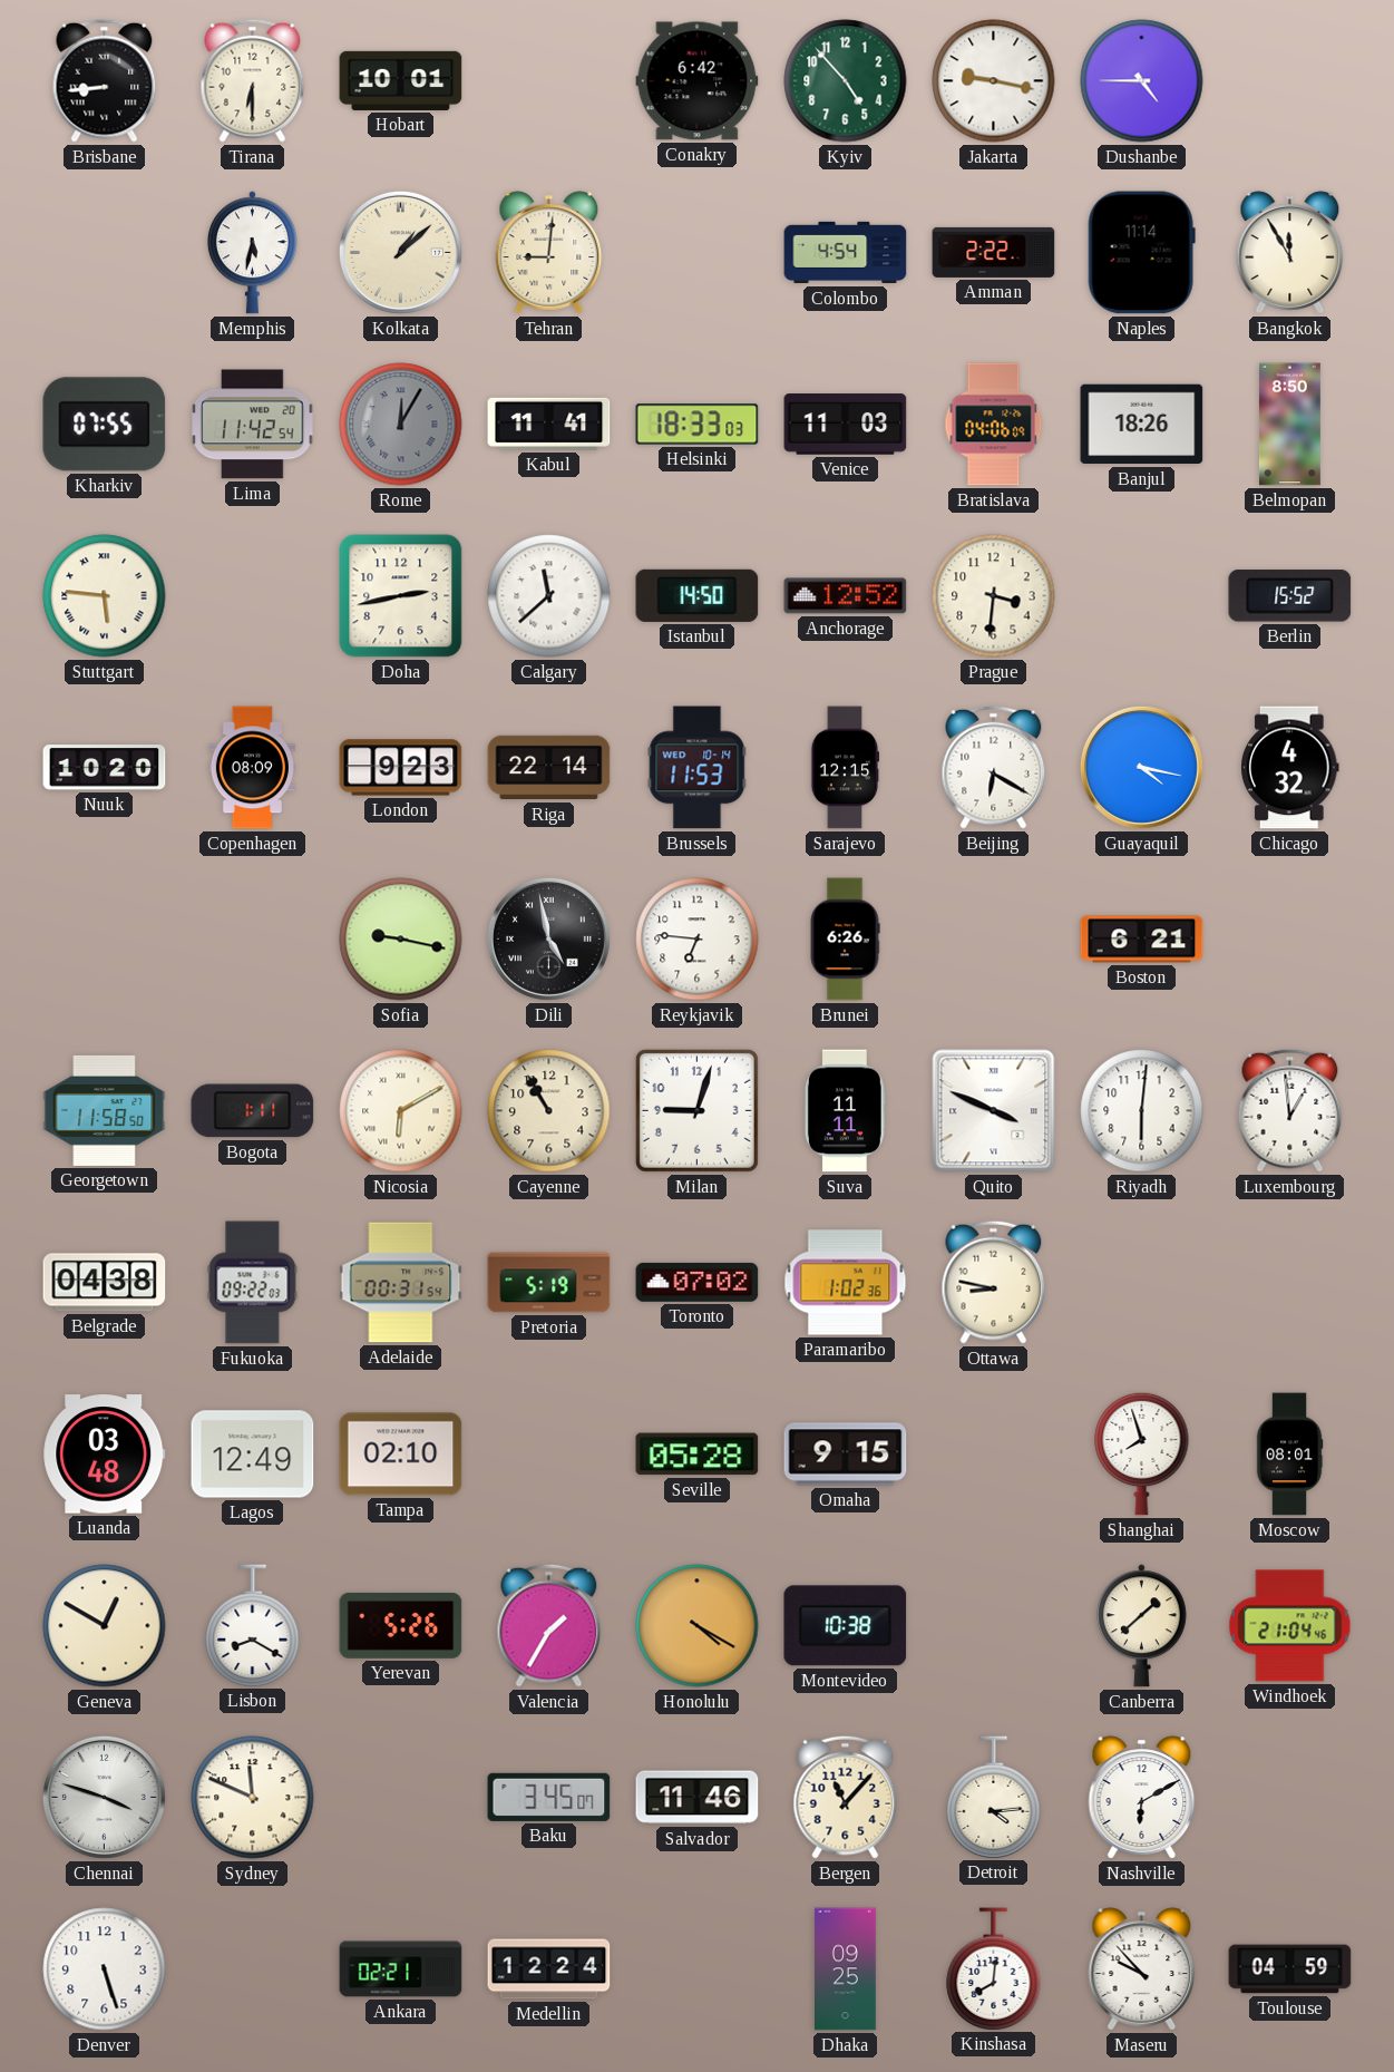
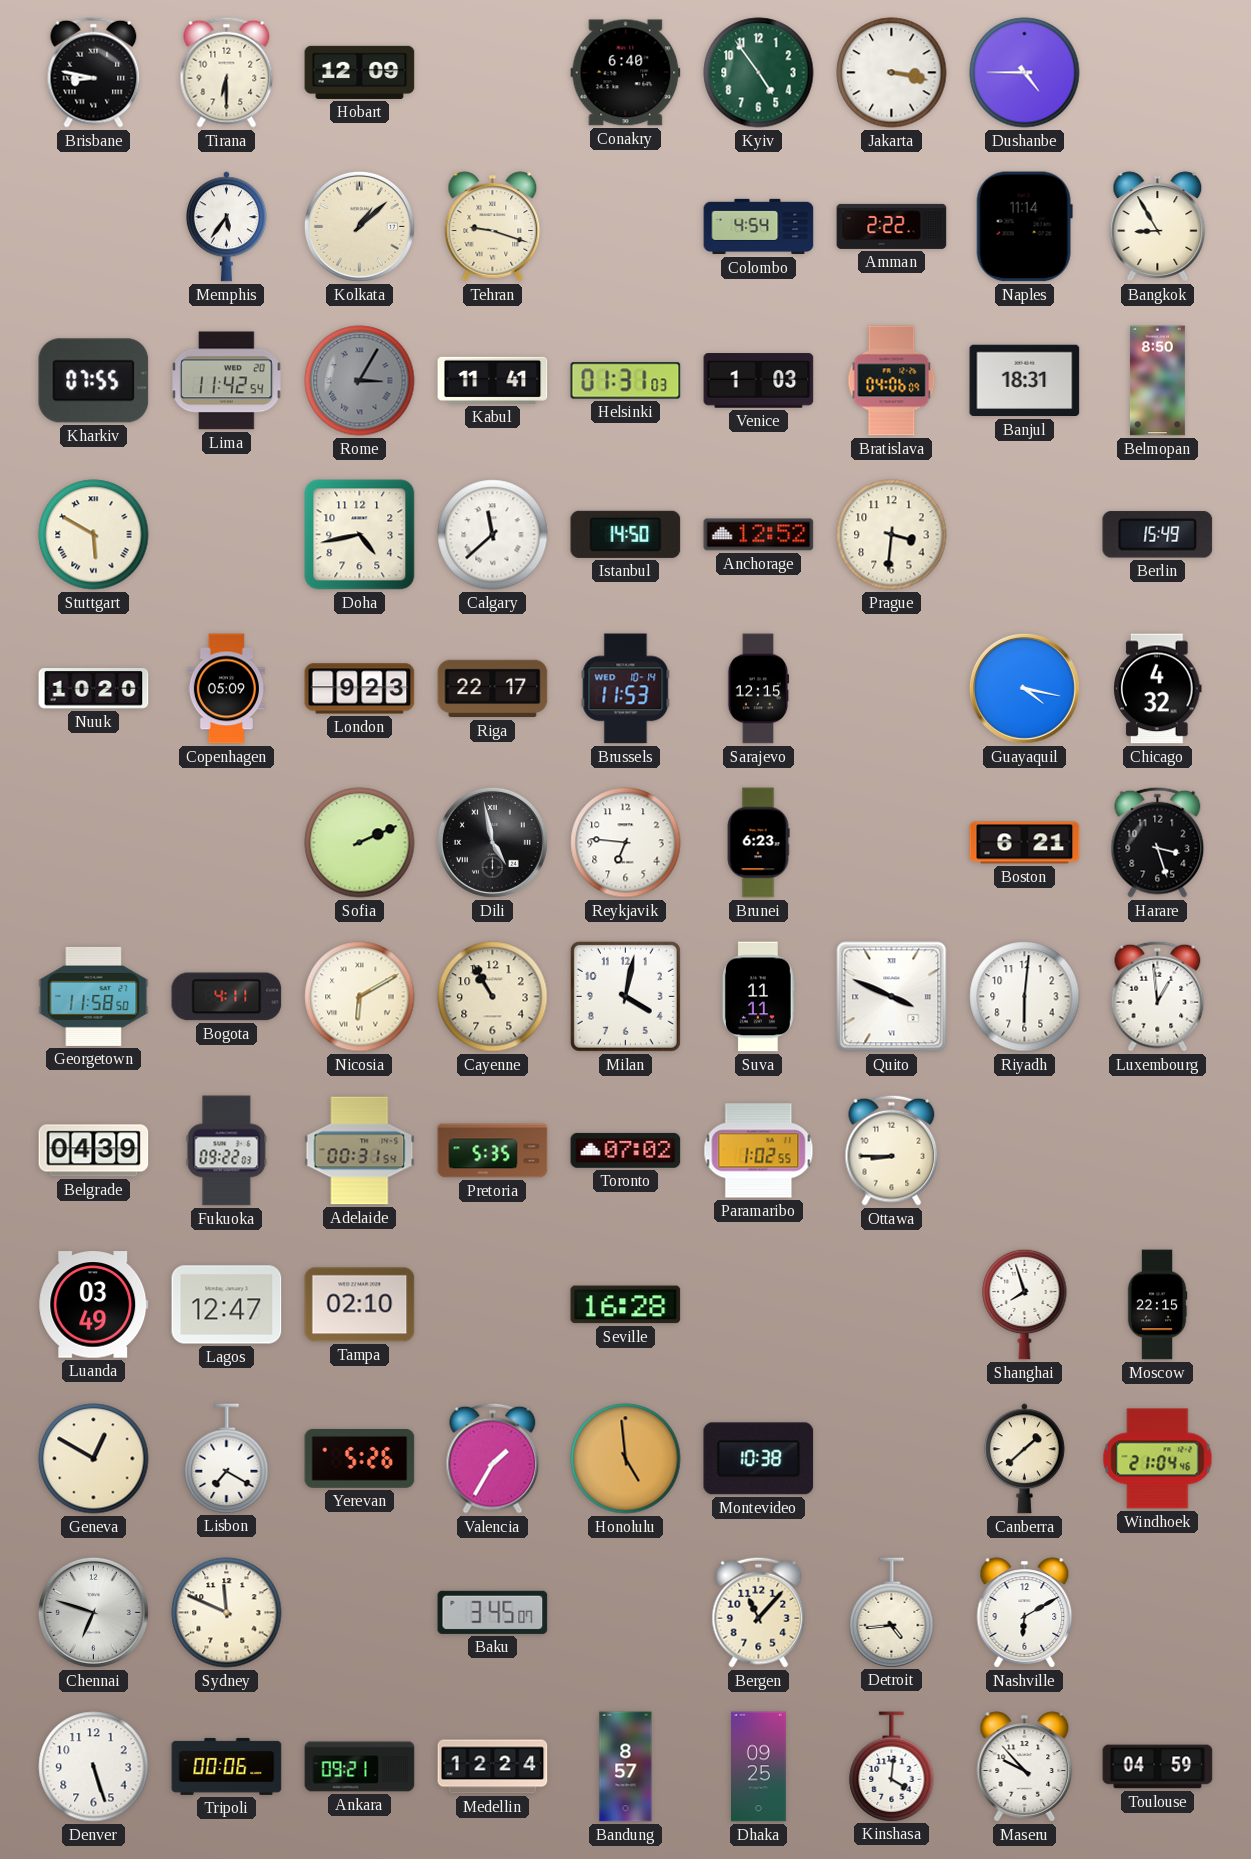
Brisbane: 8:44 -> 8:47
Hobart: 10:01 -> 12:09
Conakry: 6:42 -> 6:40
Kyiv: 4:53 -> 4:54
Jakarta: 9:17 -> 3:17
Memphis: 5:32 -> 5:36
Tehran: 9:01 -> 9:18
Bangkok: 11:55 -> 8:55
Rome: 12:05 -> 3:05
Helsinki: 18:33 -> 01:31
Venice: 11:03 -> 1:03
Banjul: 18:26 -> 18:31
Stuttgart: 5:46 -> 5:50
Doha: 2:43 -> 4:43
Berlin: 15:52 -> 15:49
Copenhagen: 08:09 -> 05:09
Riga: 22:14 -> 22:17
Beijing: 6:20 -> none
Sofia: 9:17 -> 2:11
Brunei: 6:26 -> 6:23
Harare: none -> 3:27
Bogota: 1:11 -> 4:11
Milan: 9:03 -> 4:02
Belgrade: 04:38 -> 04:39
Pretoria: 5:19 -> 5:35
Paramaribo: 1:02:36 -> 1:02:55
Ottawa: 8:47 -> 8:45
Luanda: 03:48 -> 03:49
Lagos: 12:49 -> 12:47
Seville: 05:28 -> 16:28
Omaha: 9:15 -> none
Moscow: 08:01 -> 22:15
Lisbon: 8:20 -> 7:20
Honolulu: 4:20 -> 4:59
Chennai: 3:48 -> 6:48
Salvador: 11:46 -> none
Detroit: 4:14 -> 4:44
Tripoli: none -> 00:06
Ankara: 02:21 -> 09:21
Bandung: none -> 8:57
Kinshasa: 8:01 -> 4:01
